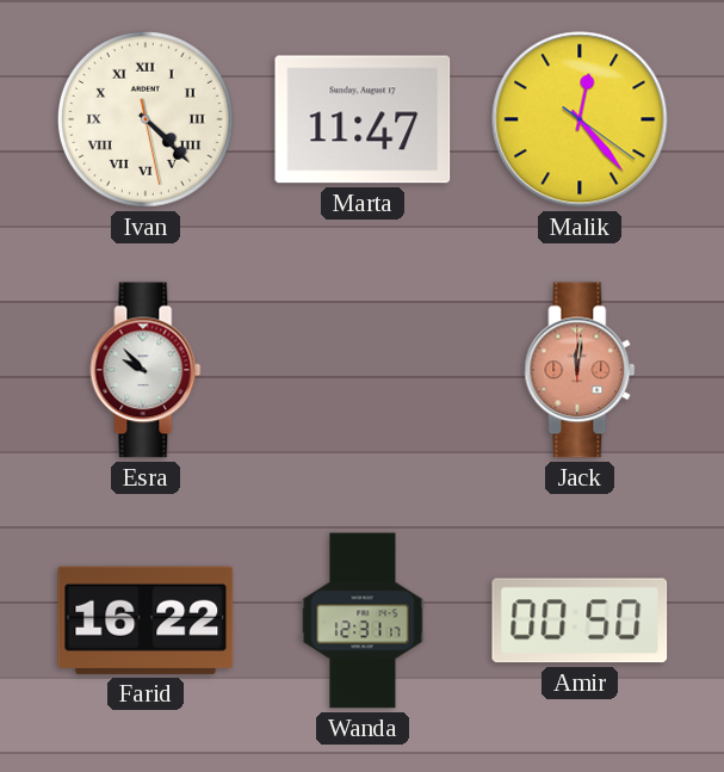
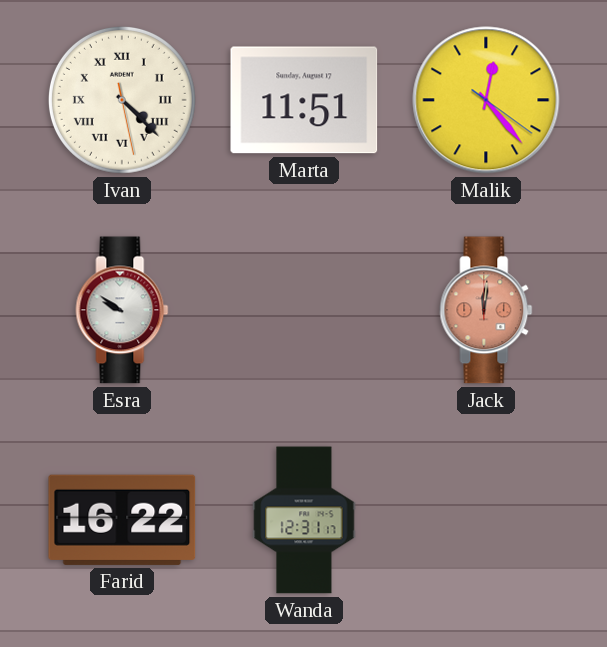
Marta: 11:47 -> 11:51
Esra: 9:53 -> 9:51
Amir: 00:50 -> none
